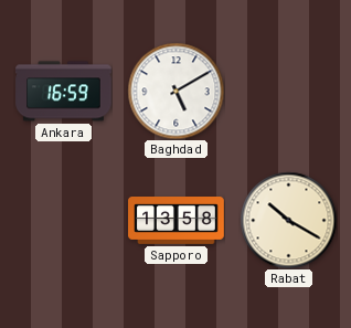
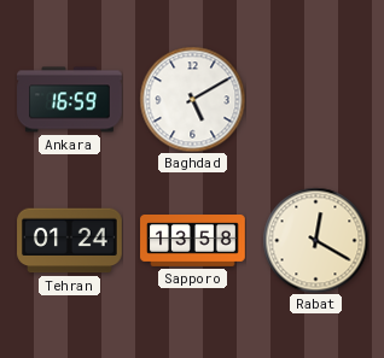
Tehran: none -> 01:24
Rabat: 10:20 -> 12:20
